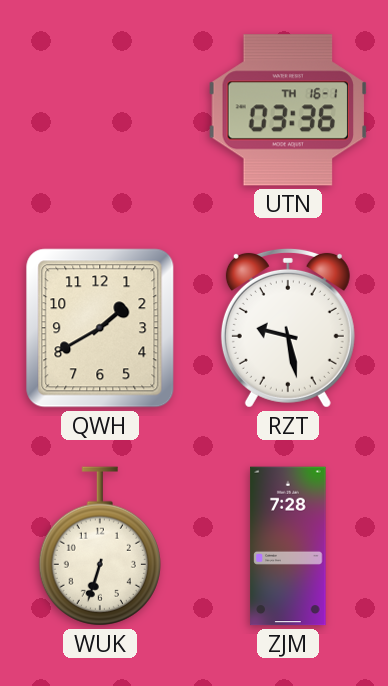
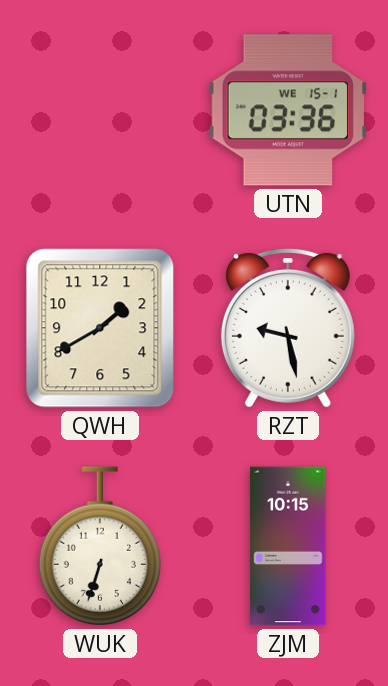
UTN date: TH 16-1 -> WE 15-1
ZJM: 7:28 -> 10:15
